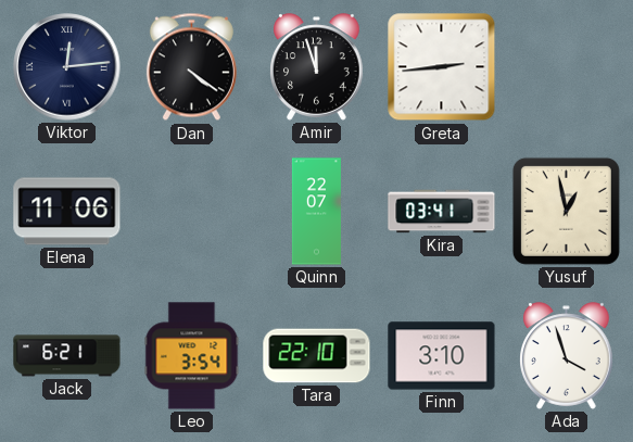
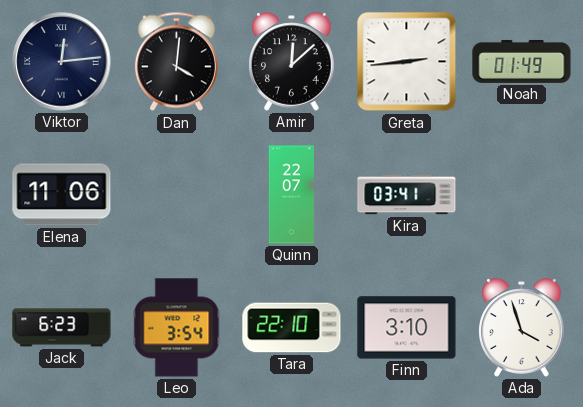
Dan: 4:21 -> 4:01
Amir: 11:57 -> 12:08
Noah: none -> 01:49
Yusuf: 12:58 -> none
Jack: 6:21 -> 6:23
